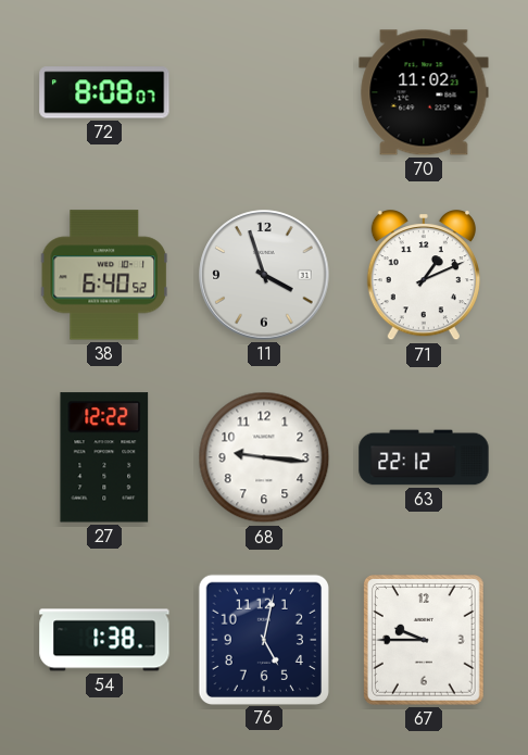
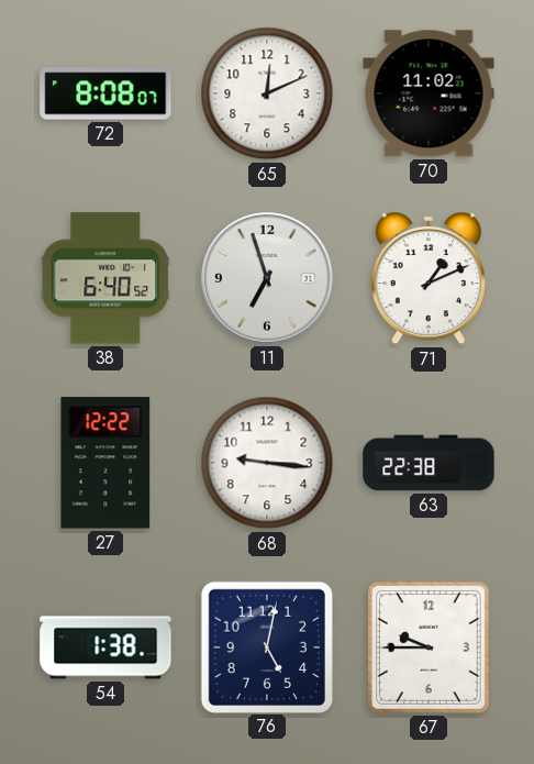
65: none -> 12:11
11: 3:57 -> 6:57
63: 22:12 -> 22:38
